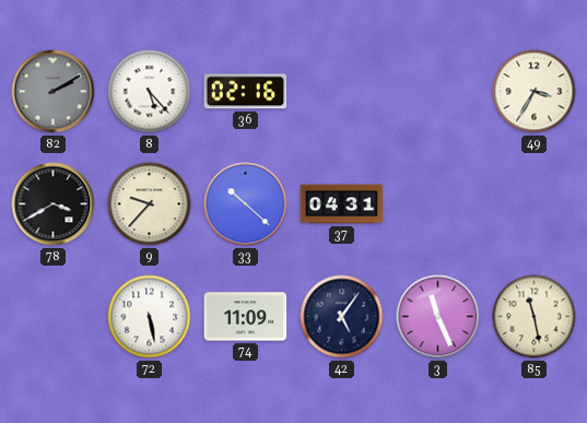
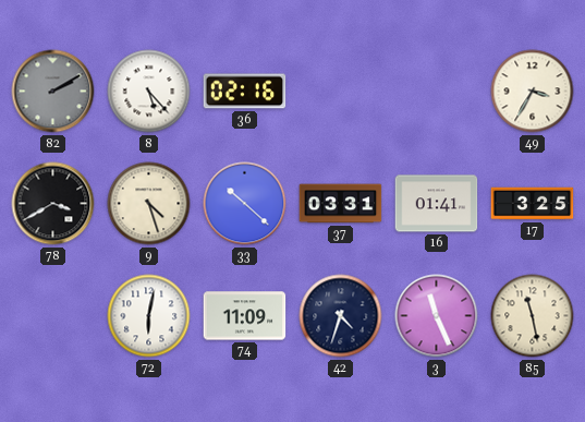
9: 9:37 -> 4:27
37: 04:31 -> 03:31
16: none -> 01:41
17: none -> 3:25
72: 5:28 -> 6:02
42: 5:06 -> 4:33
